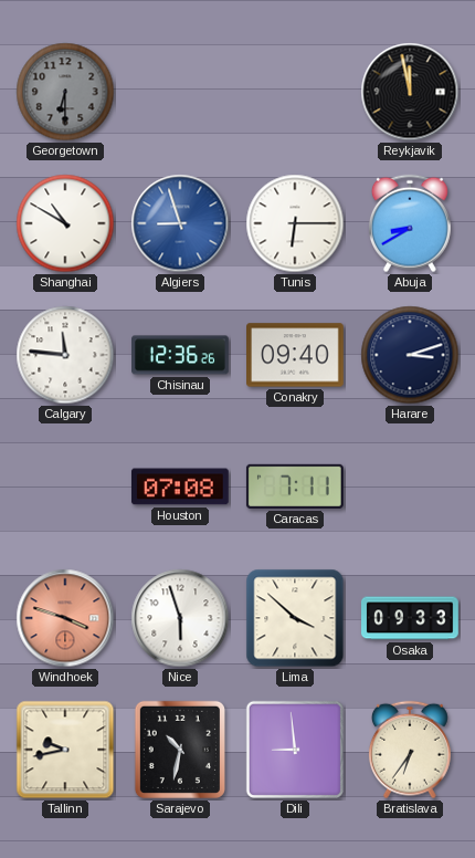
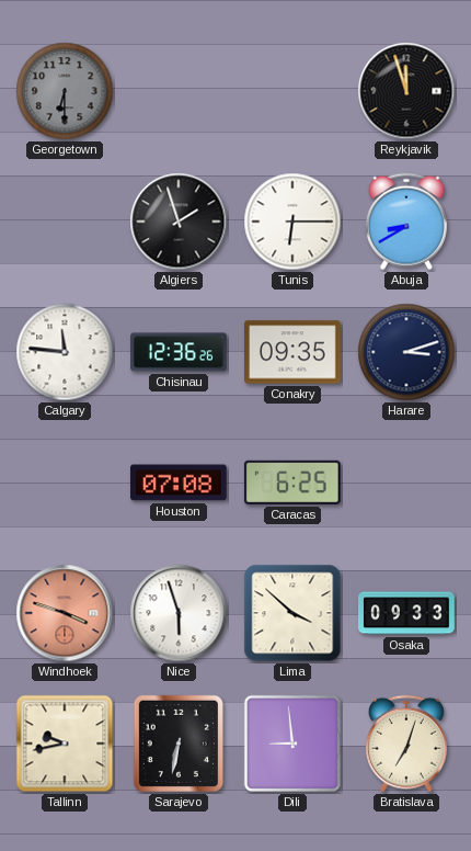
Reykjavik: 11:58 -> 11:57
Shanghai: 10:50 -> none
Algiers: 8:57 -> 1:57
Algiers dial: blue -> black
Conakry: 09:40 -> 09:35
Caracas: 7:11 -> 6:25
Sarajevo: 10:32 -> 6:32
Bratislava: 6:36 -> 7:03
